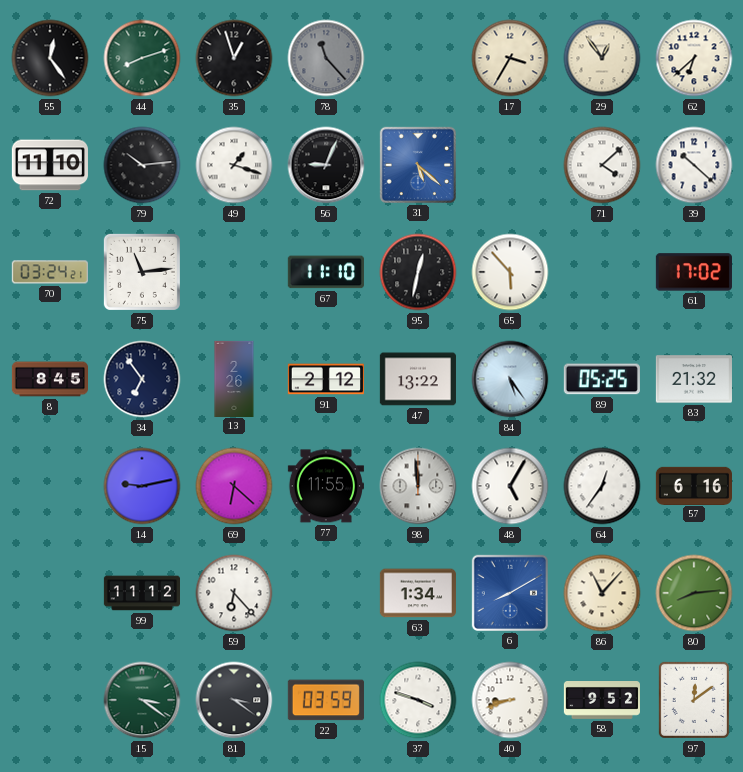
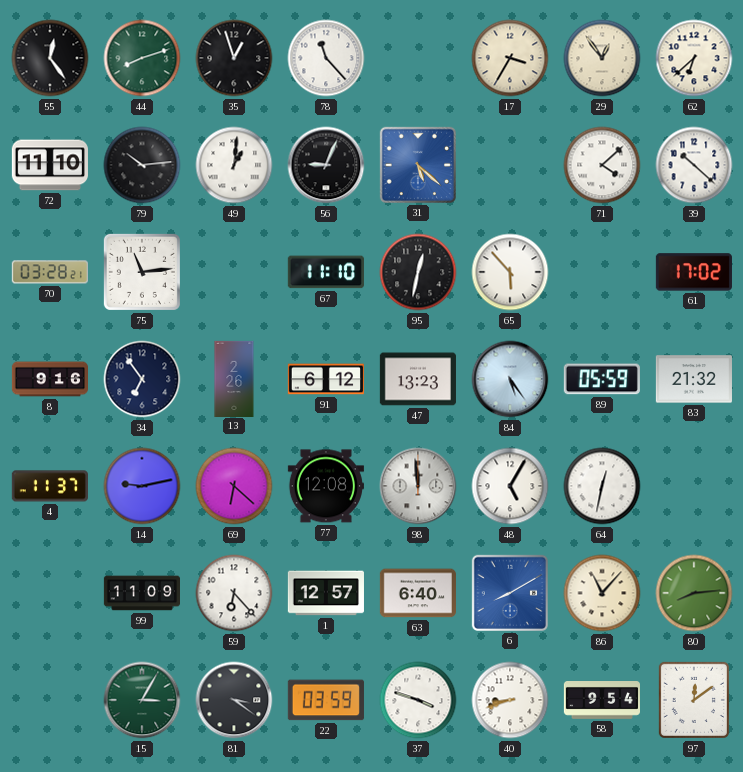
78 dial: grey -> white
49: 1:18 -> 1:01
70: 03:24 -> 03:28
8: 8:45 -> 9:16
91: 2:12 -> 6:12
47: 13:22 -> 13:23
89: 05:25 -> 05:59
4: none -> 11:37
77: 11:55 -> 12:08
64: 12:36 -> 12:32
57: 6:16 -> none
99: 11:12 -> 11:09
1: none -> 12:57
63: 1:34 -> 6:40
15: 3:21 -> 3:05
58: 9:52 -> 9:54
